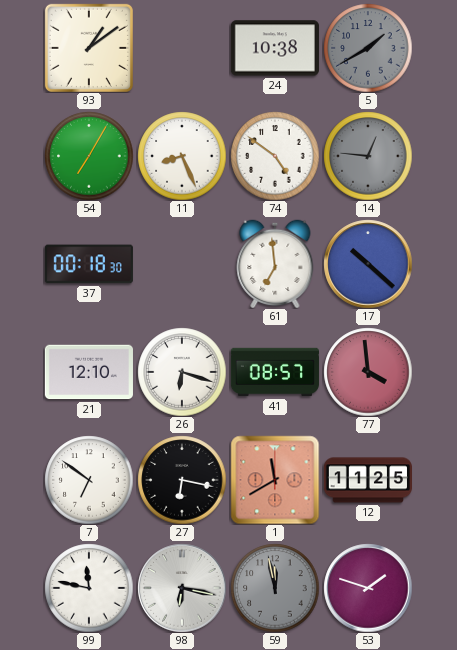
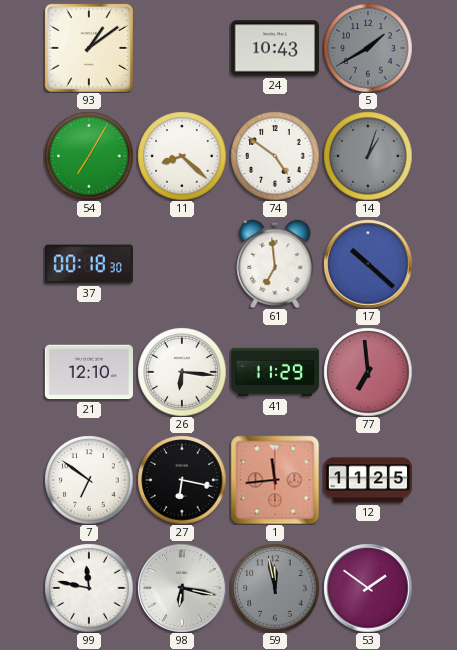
24: 10:38 -> 10:43
11: 8:26 -> 8:22
14: 12:46 -> 1:03
26: 6:18 -> 6:16
41: 08:57 -> 11:29
77: 3:59 -> 6:59
1: 11:40 -> 11:44
53: 1:48 -> 1:51
